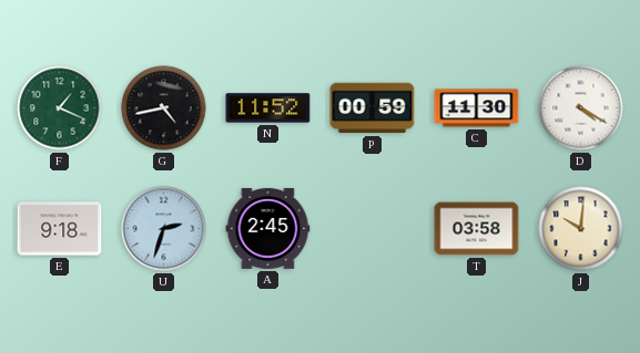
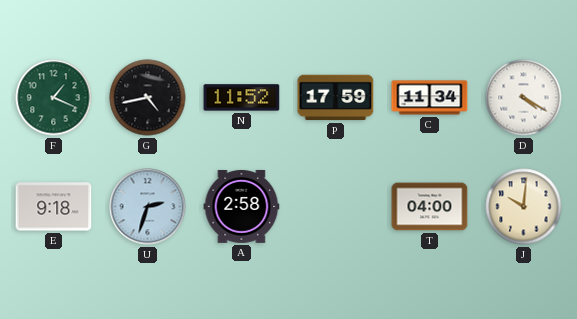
P: 00:59 -> 17:59
C: 11:30 -> 11:34
A: 2:45 -> 2:58
T: 03:58 -> 04:00
